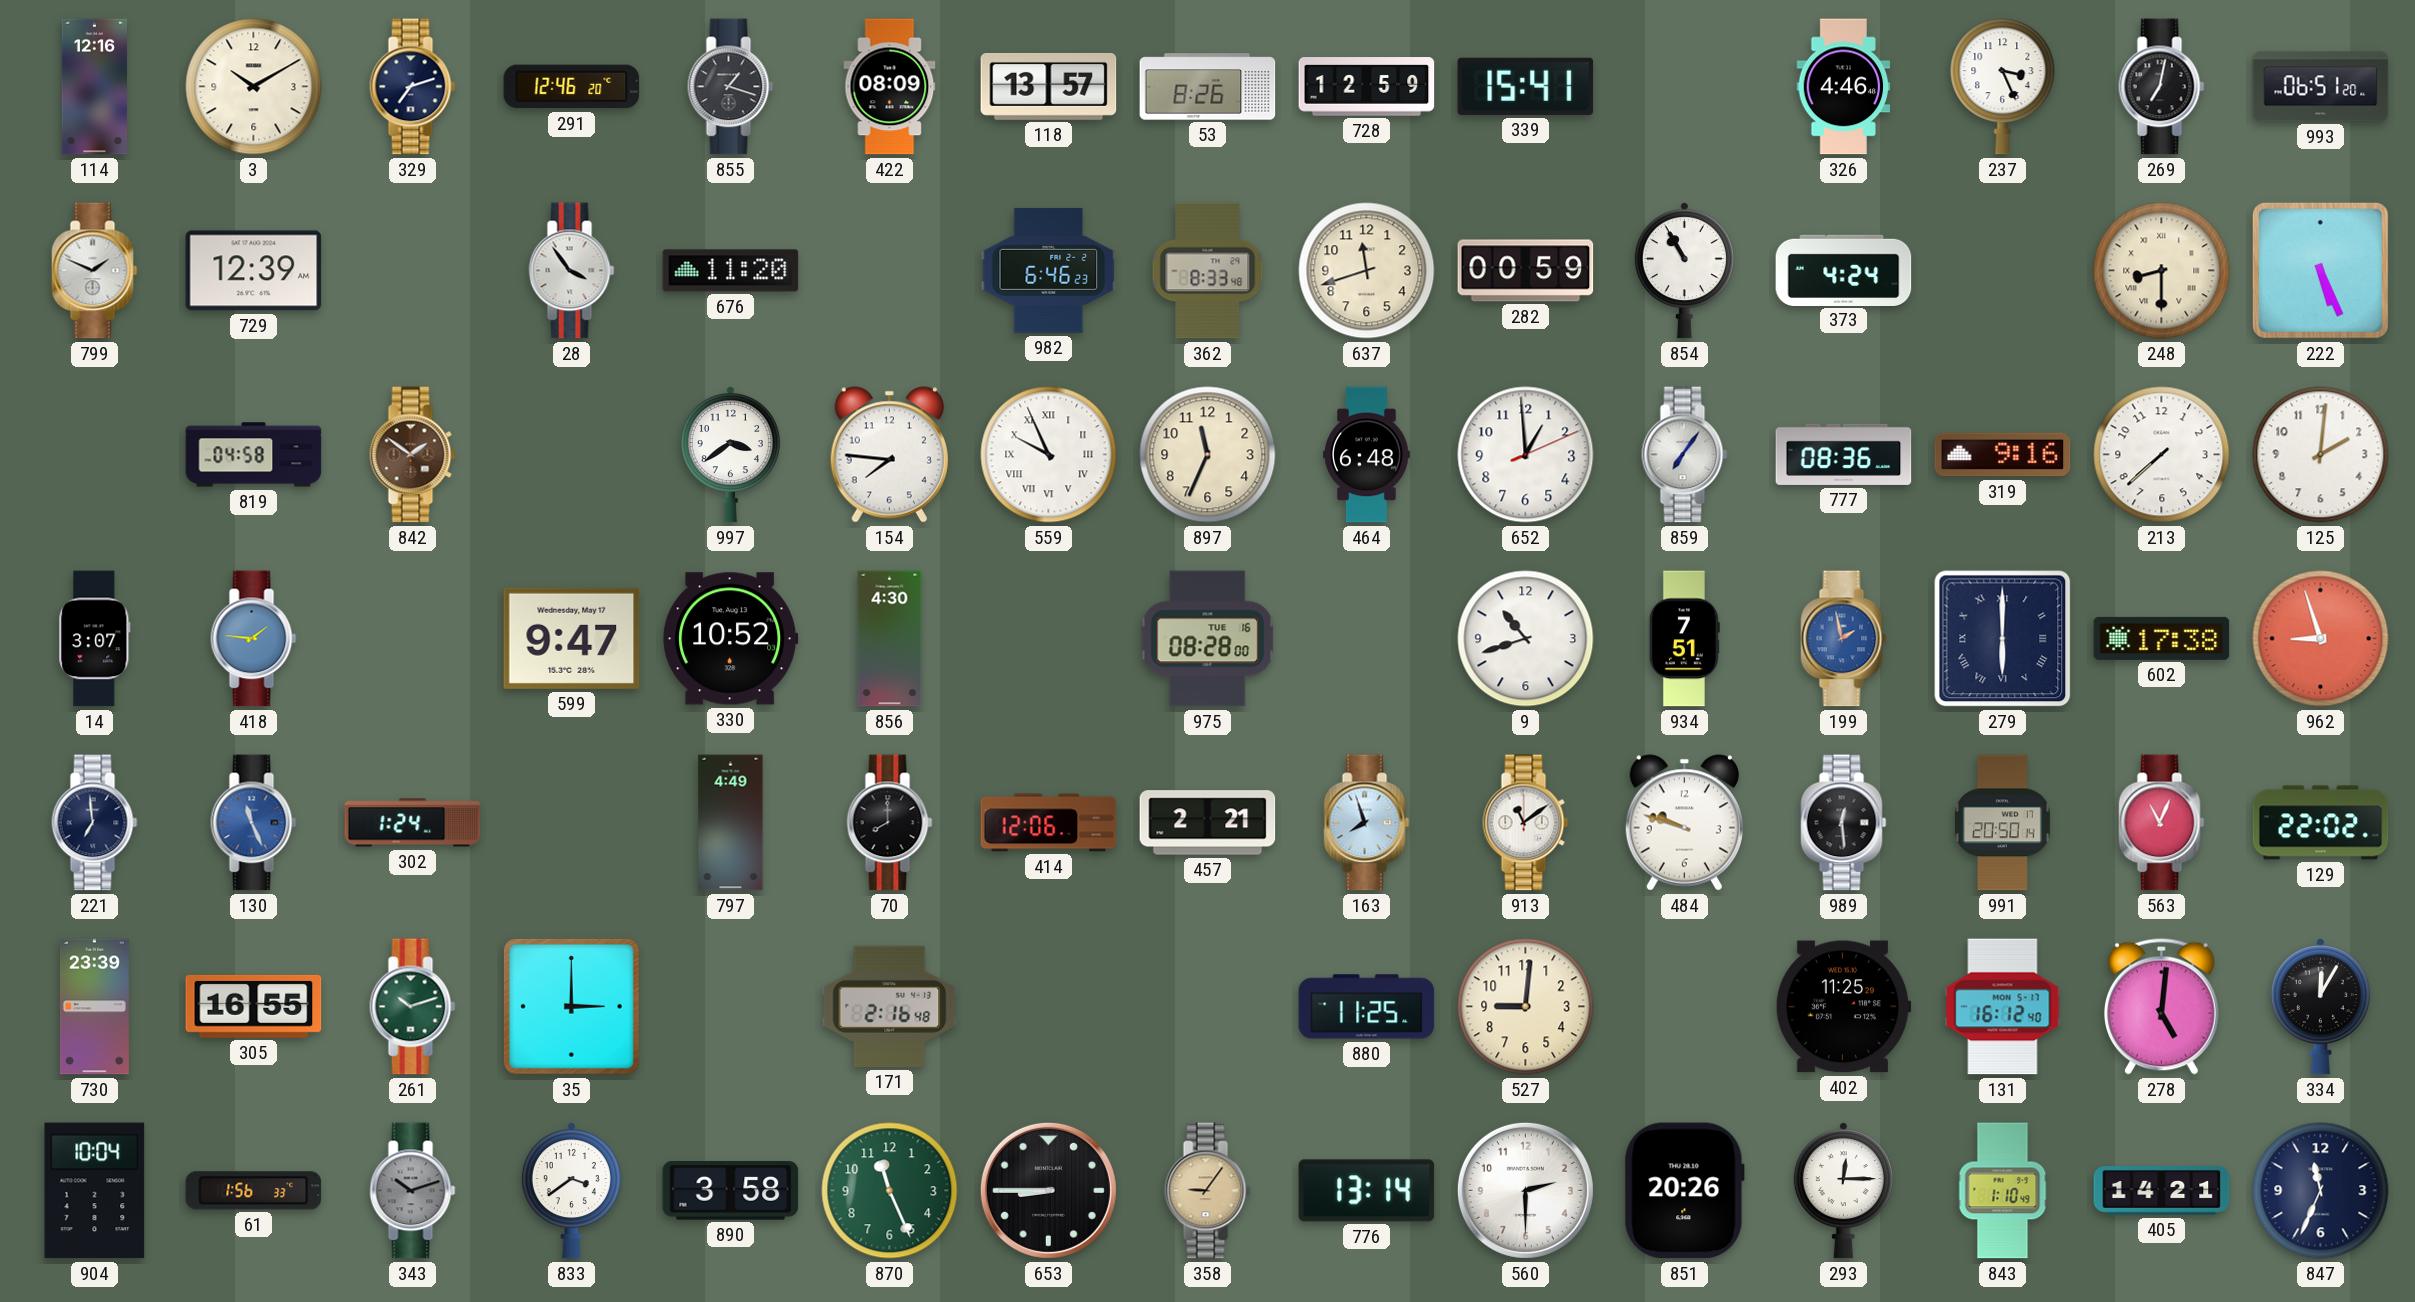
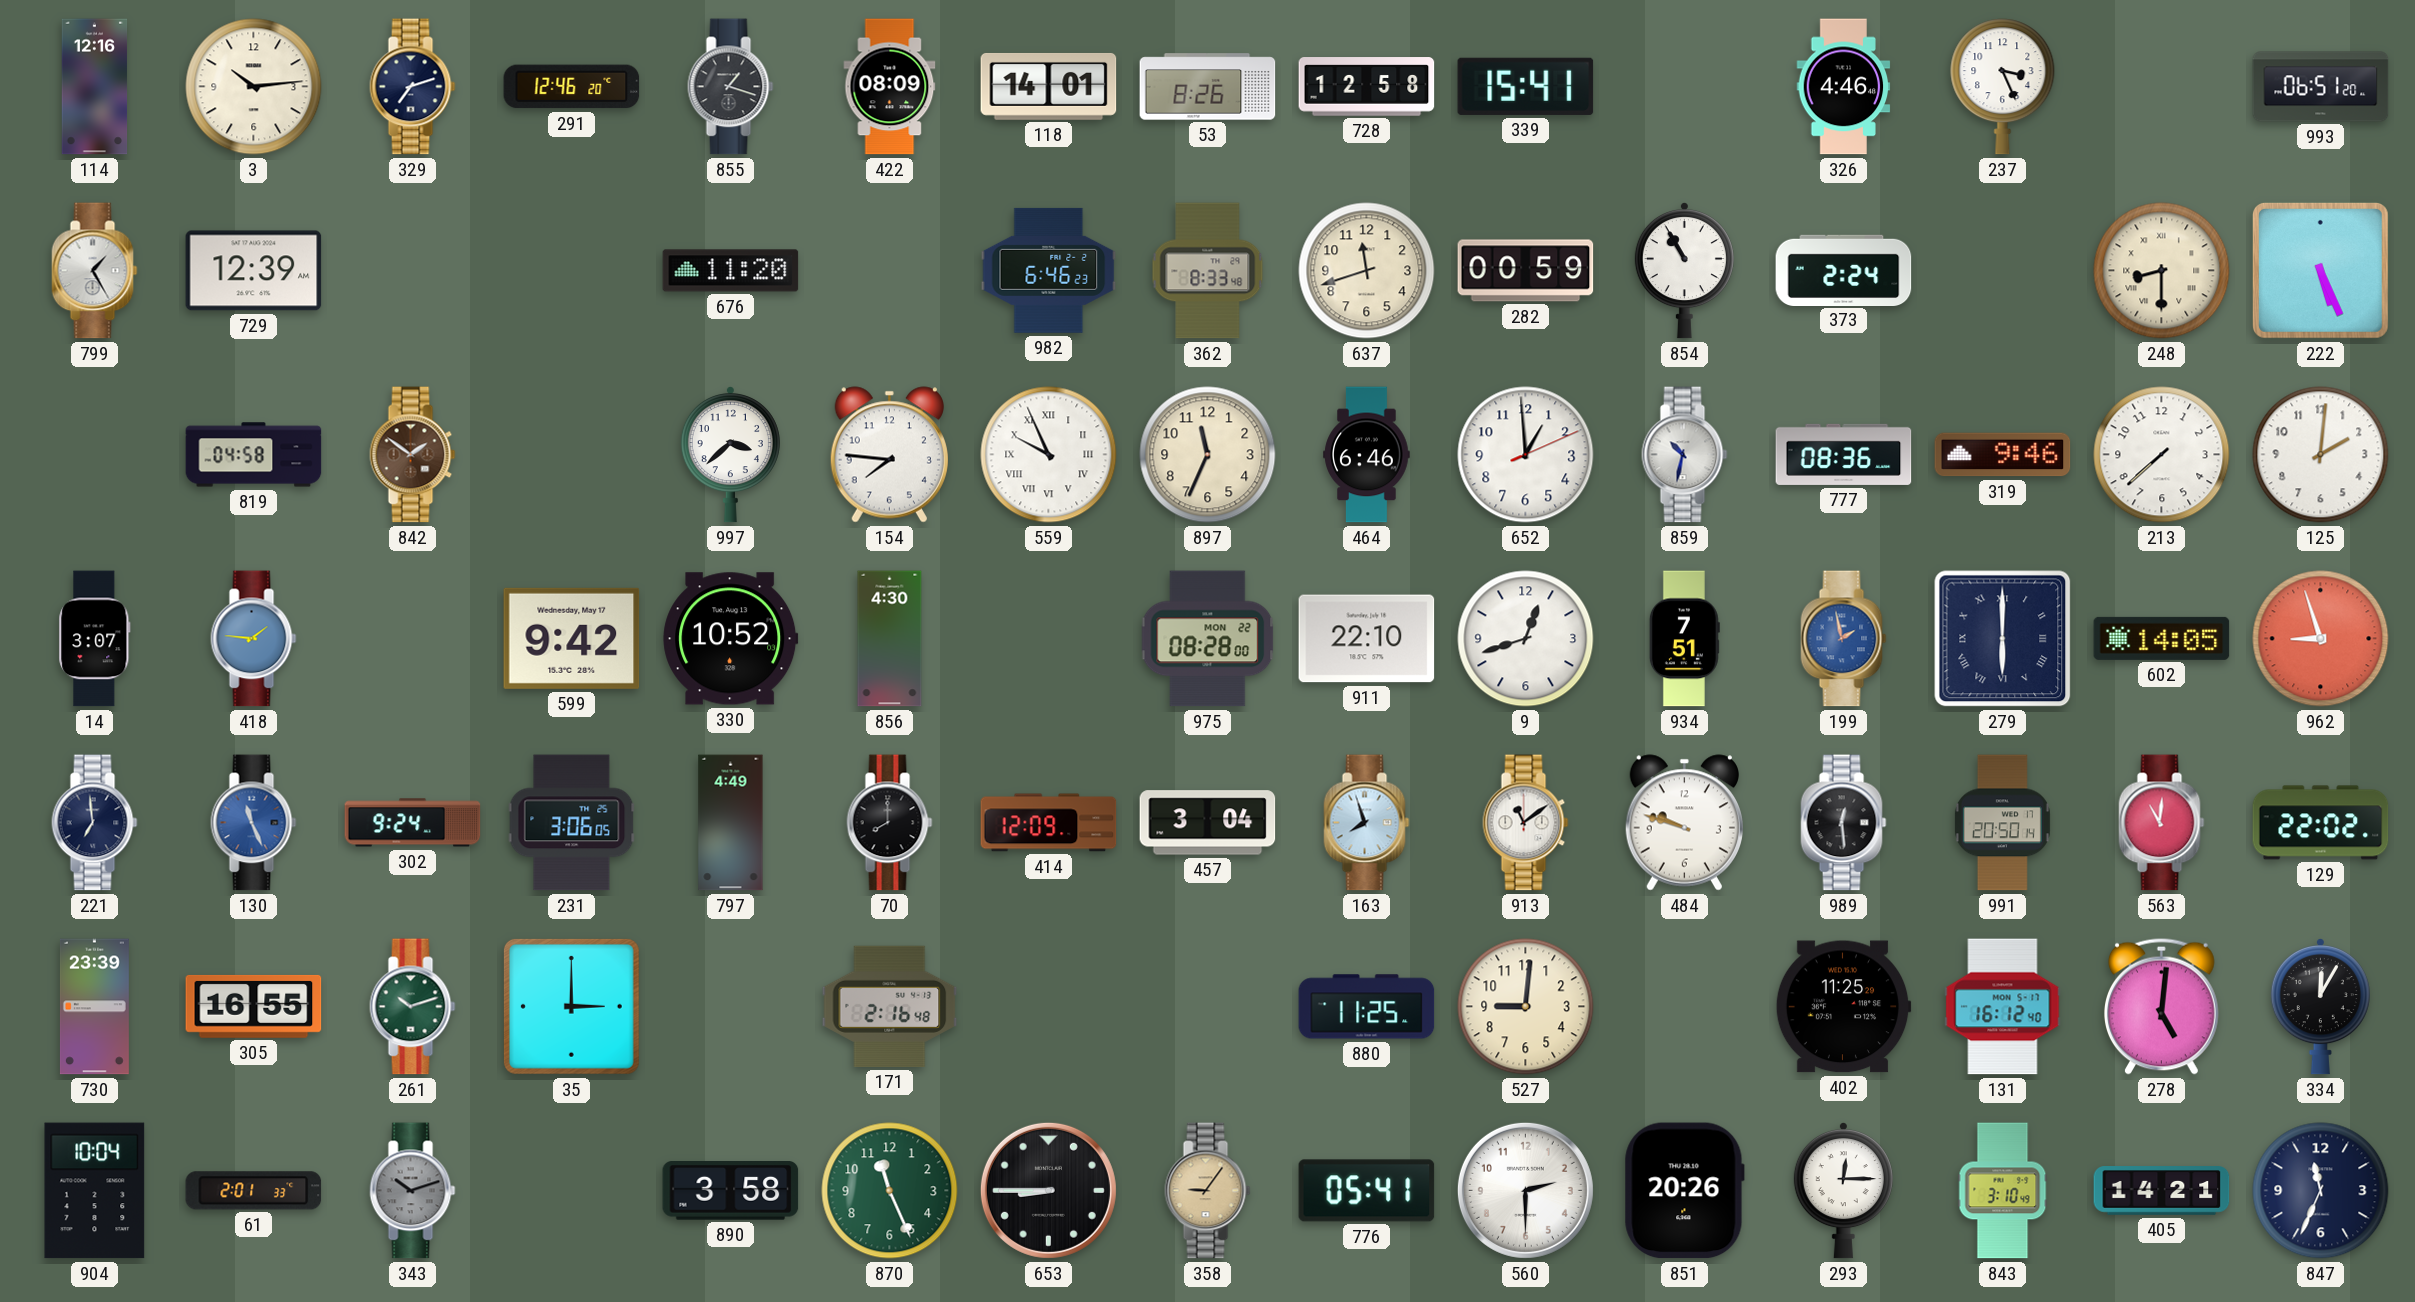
3: 10:10 -> 10:14
118: 13:57 -> 14:01
728: 12:59 -> 12:58
269: 7:02 -> none
799: 1:49 -> 1:25
28: 3:54 -> none
373: 4:24 -> 2:24
997: 3:39 -> 3:38
464: 6:48 -> 6:46
859: 7:06 -> 10:32
319: 9:16 -> 9:46
599: 9:47 -> 9:42
975 date: TUE 16 -> MON 22
911: none -> 22:10
9: 10:42 -> 12:42
602: 17:38 -> 14:05
302: 1:24 -> 9:24
231: none -> 3:06
414: 12:06 -> 12:09
457: 2:21 -> 3:04
563: 11:04 -> 11:01
61: 1:56 -> 2:01
833: 3:39 -> none
776: 13:14 -> 05:41
843: 1:10 -> 3:10
